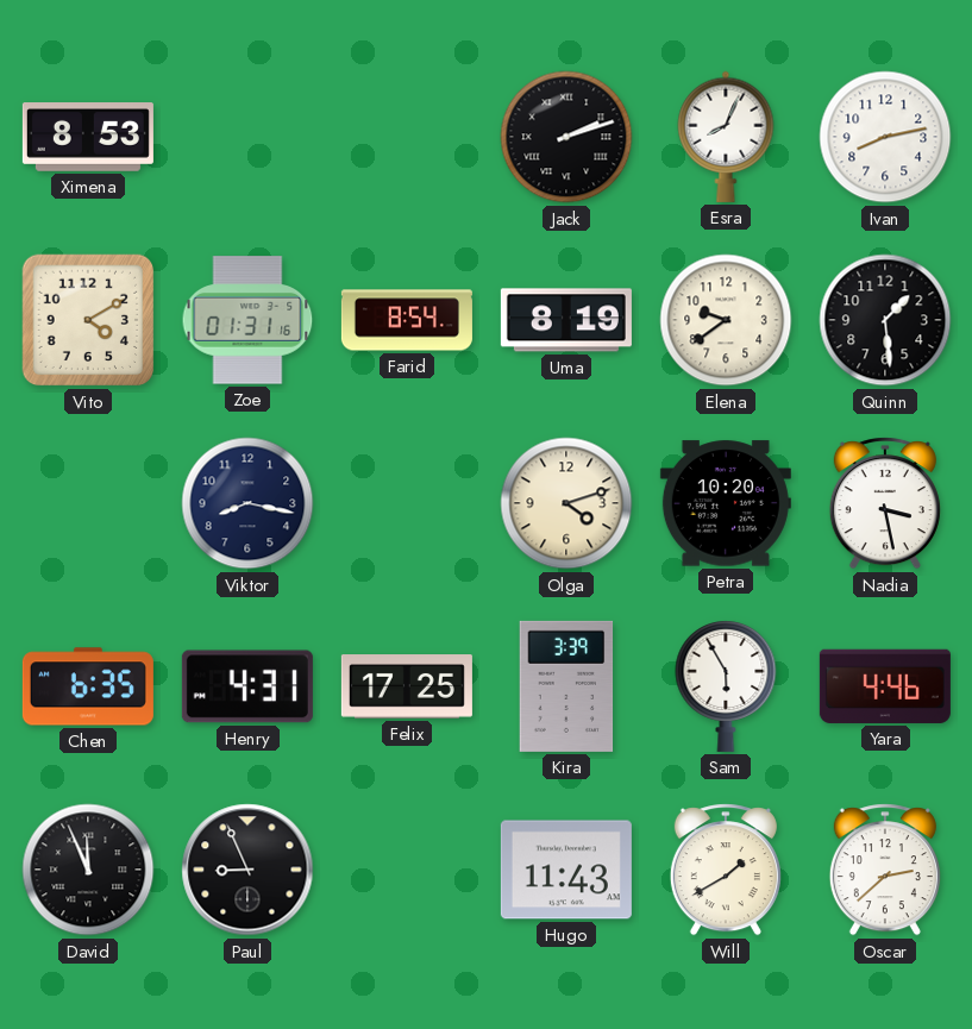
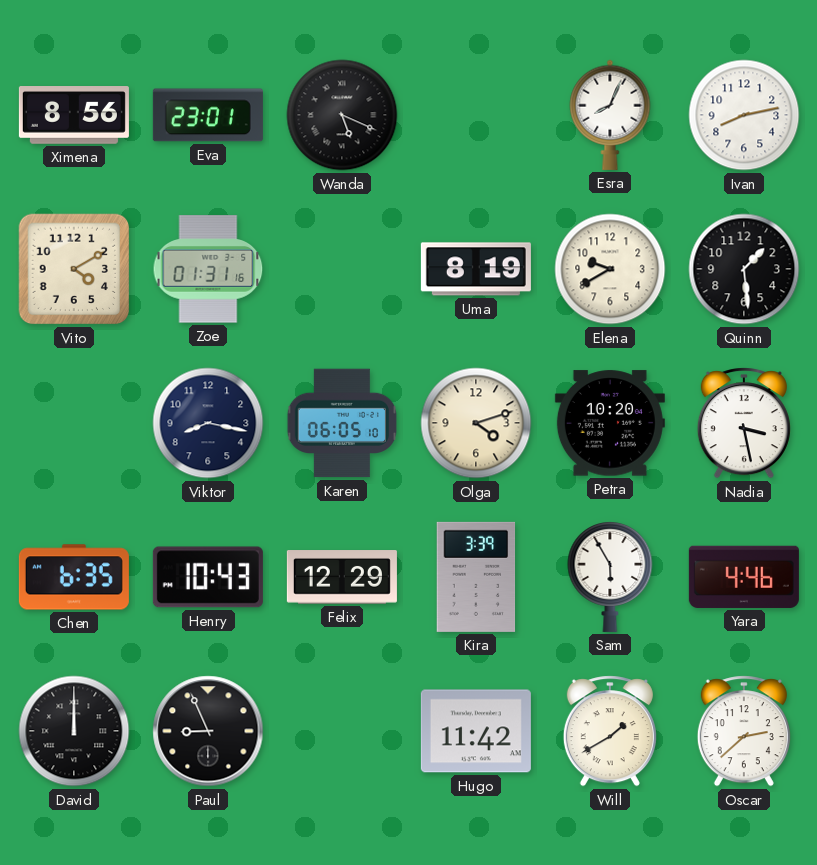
Ximena: 8:53 -> 8:56
Eva: none -> 23:01
Wanda: none -> 5:19
Jack: 2:12 -> none
Farid: 8:54 -> none
Elena: 9:39 -> 9:40
Karen: none -> 06:05
Henry: 4:31 -> 10:43
Felix: 17:25 -> 12:29
David: 11:56 -> 12:00
Hugo: 11:43 -> 11:42
